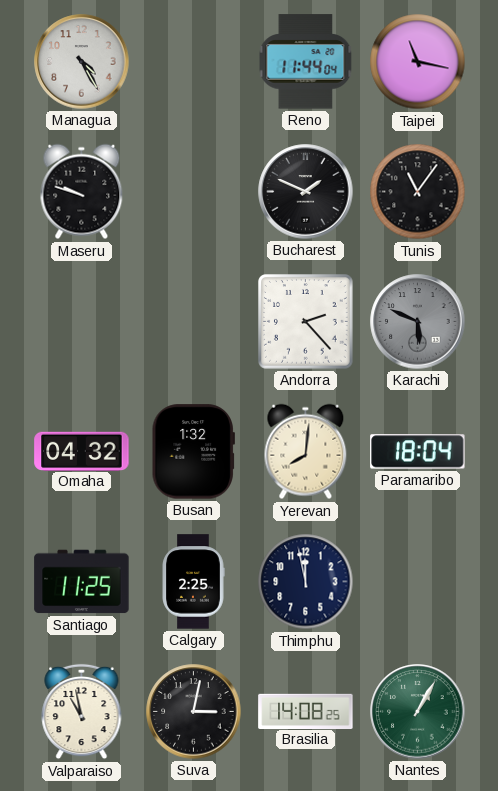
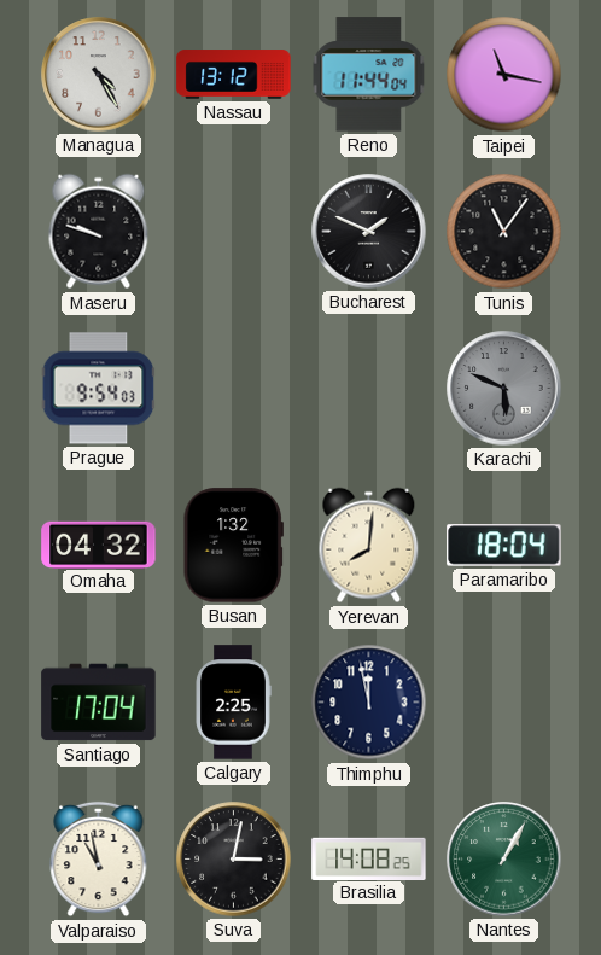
Nassau: none -> 13:12
Prague: none -> 9:54
Andorra: 2:23 -> none
Santiago: 11:25 -> 17:04
